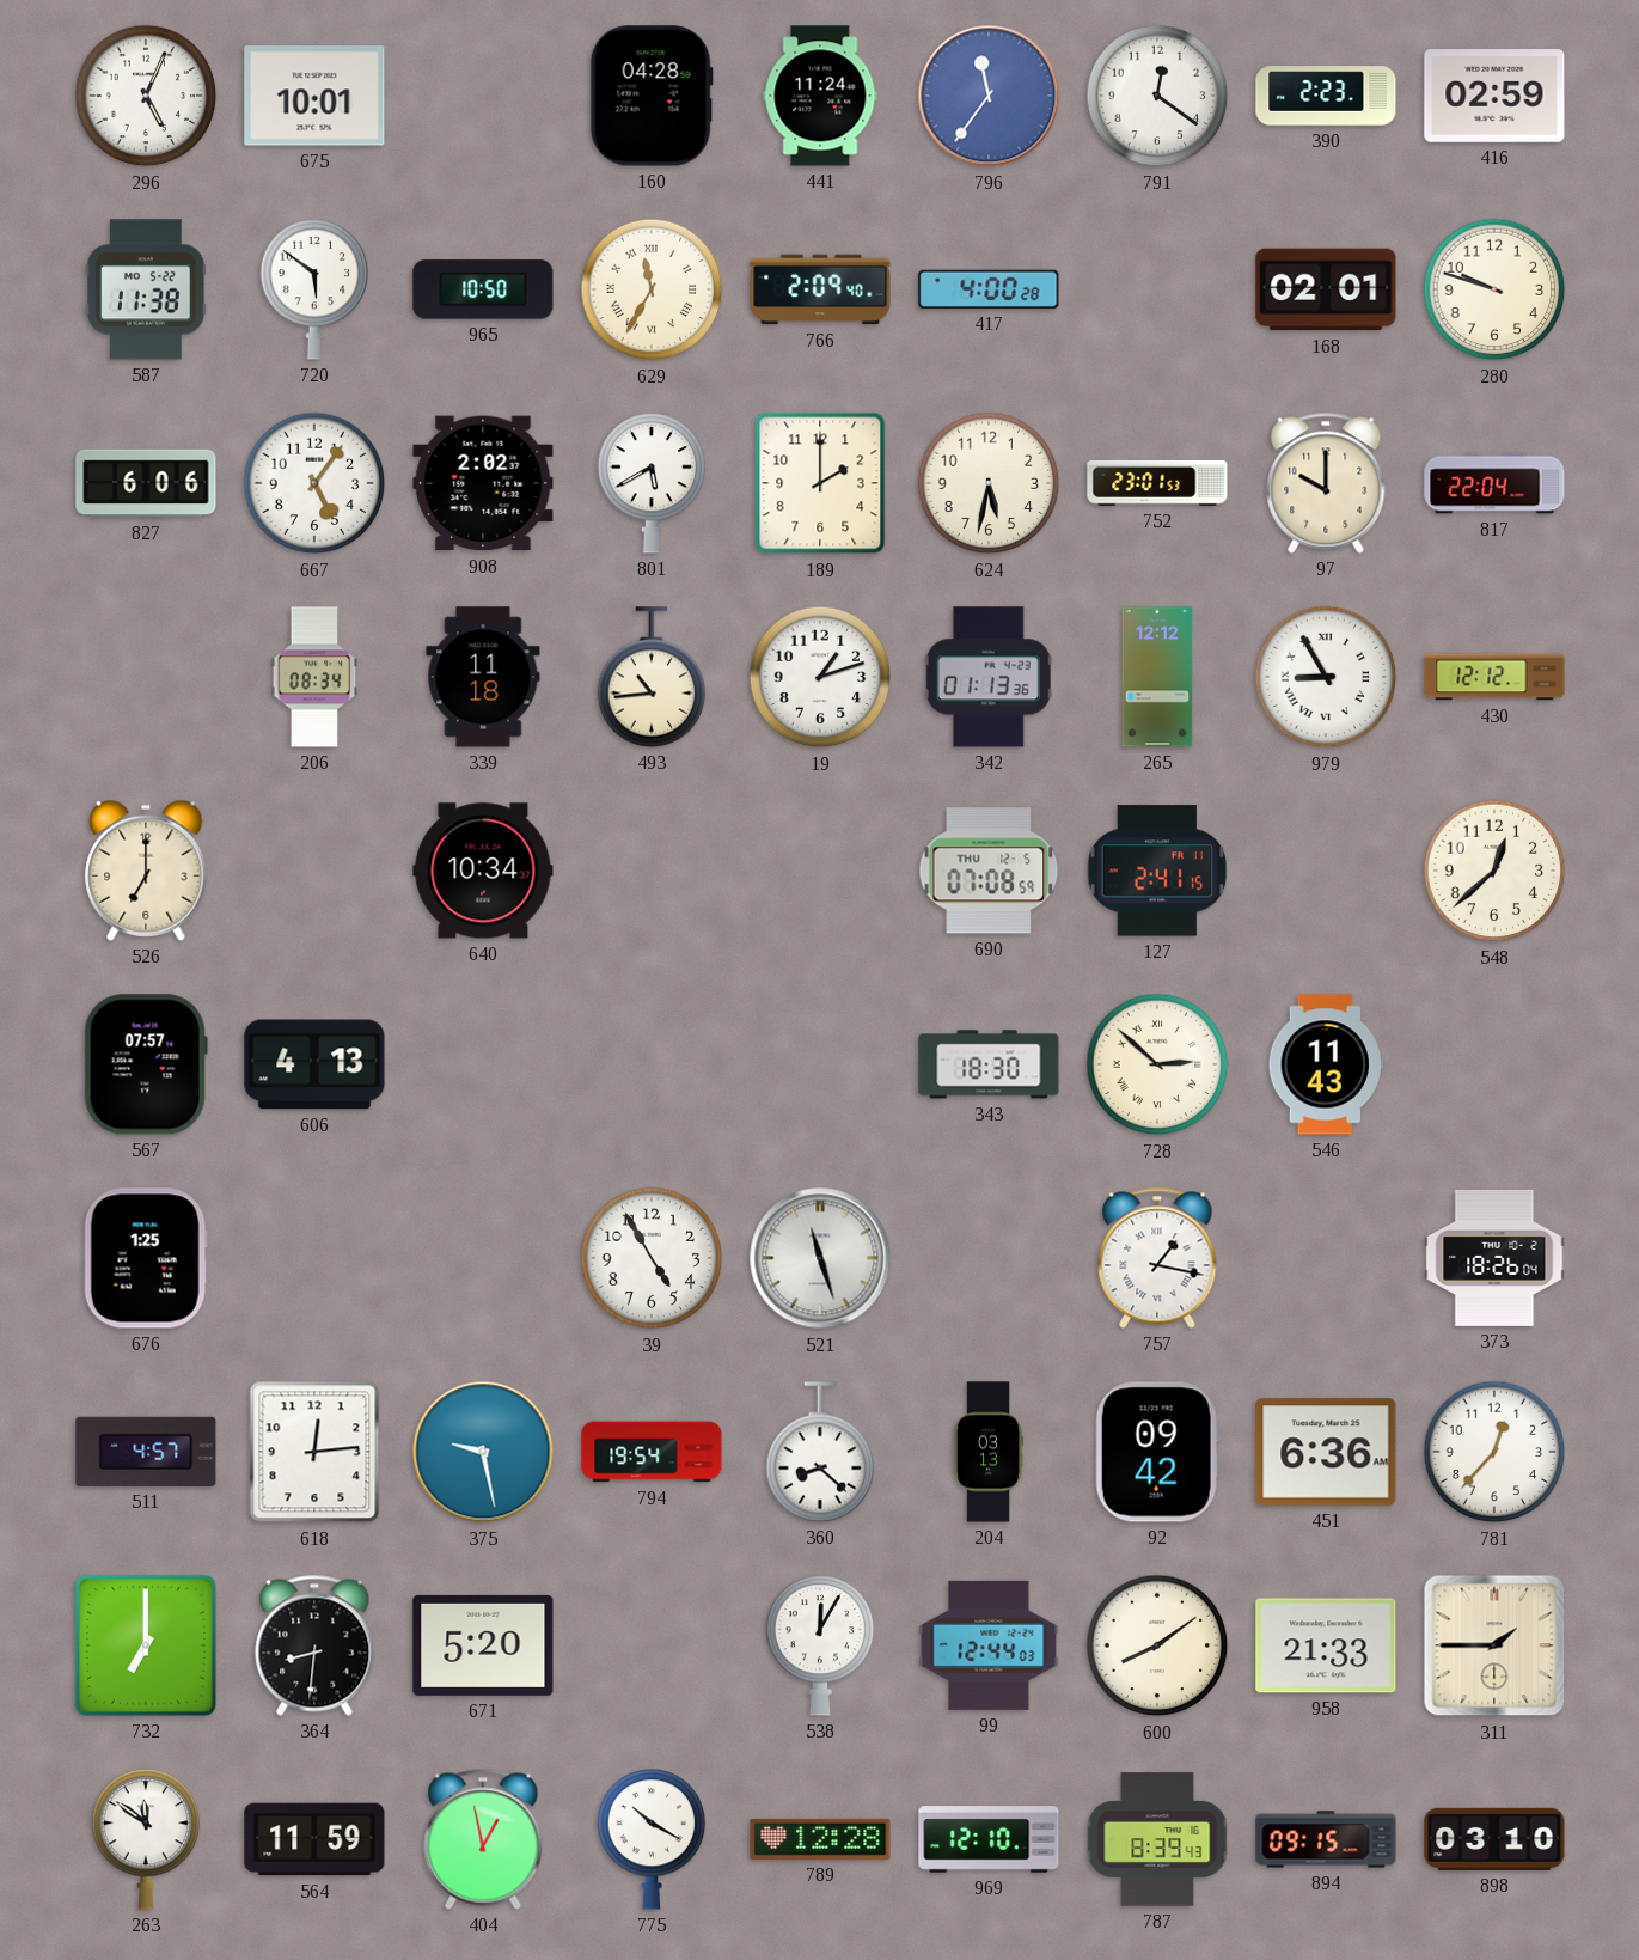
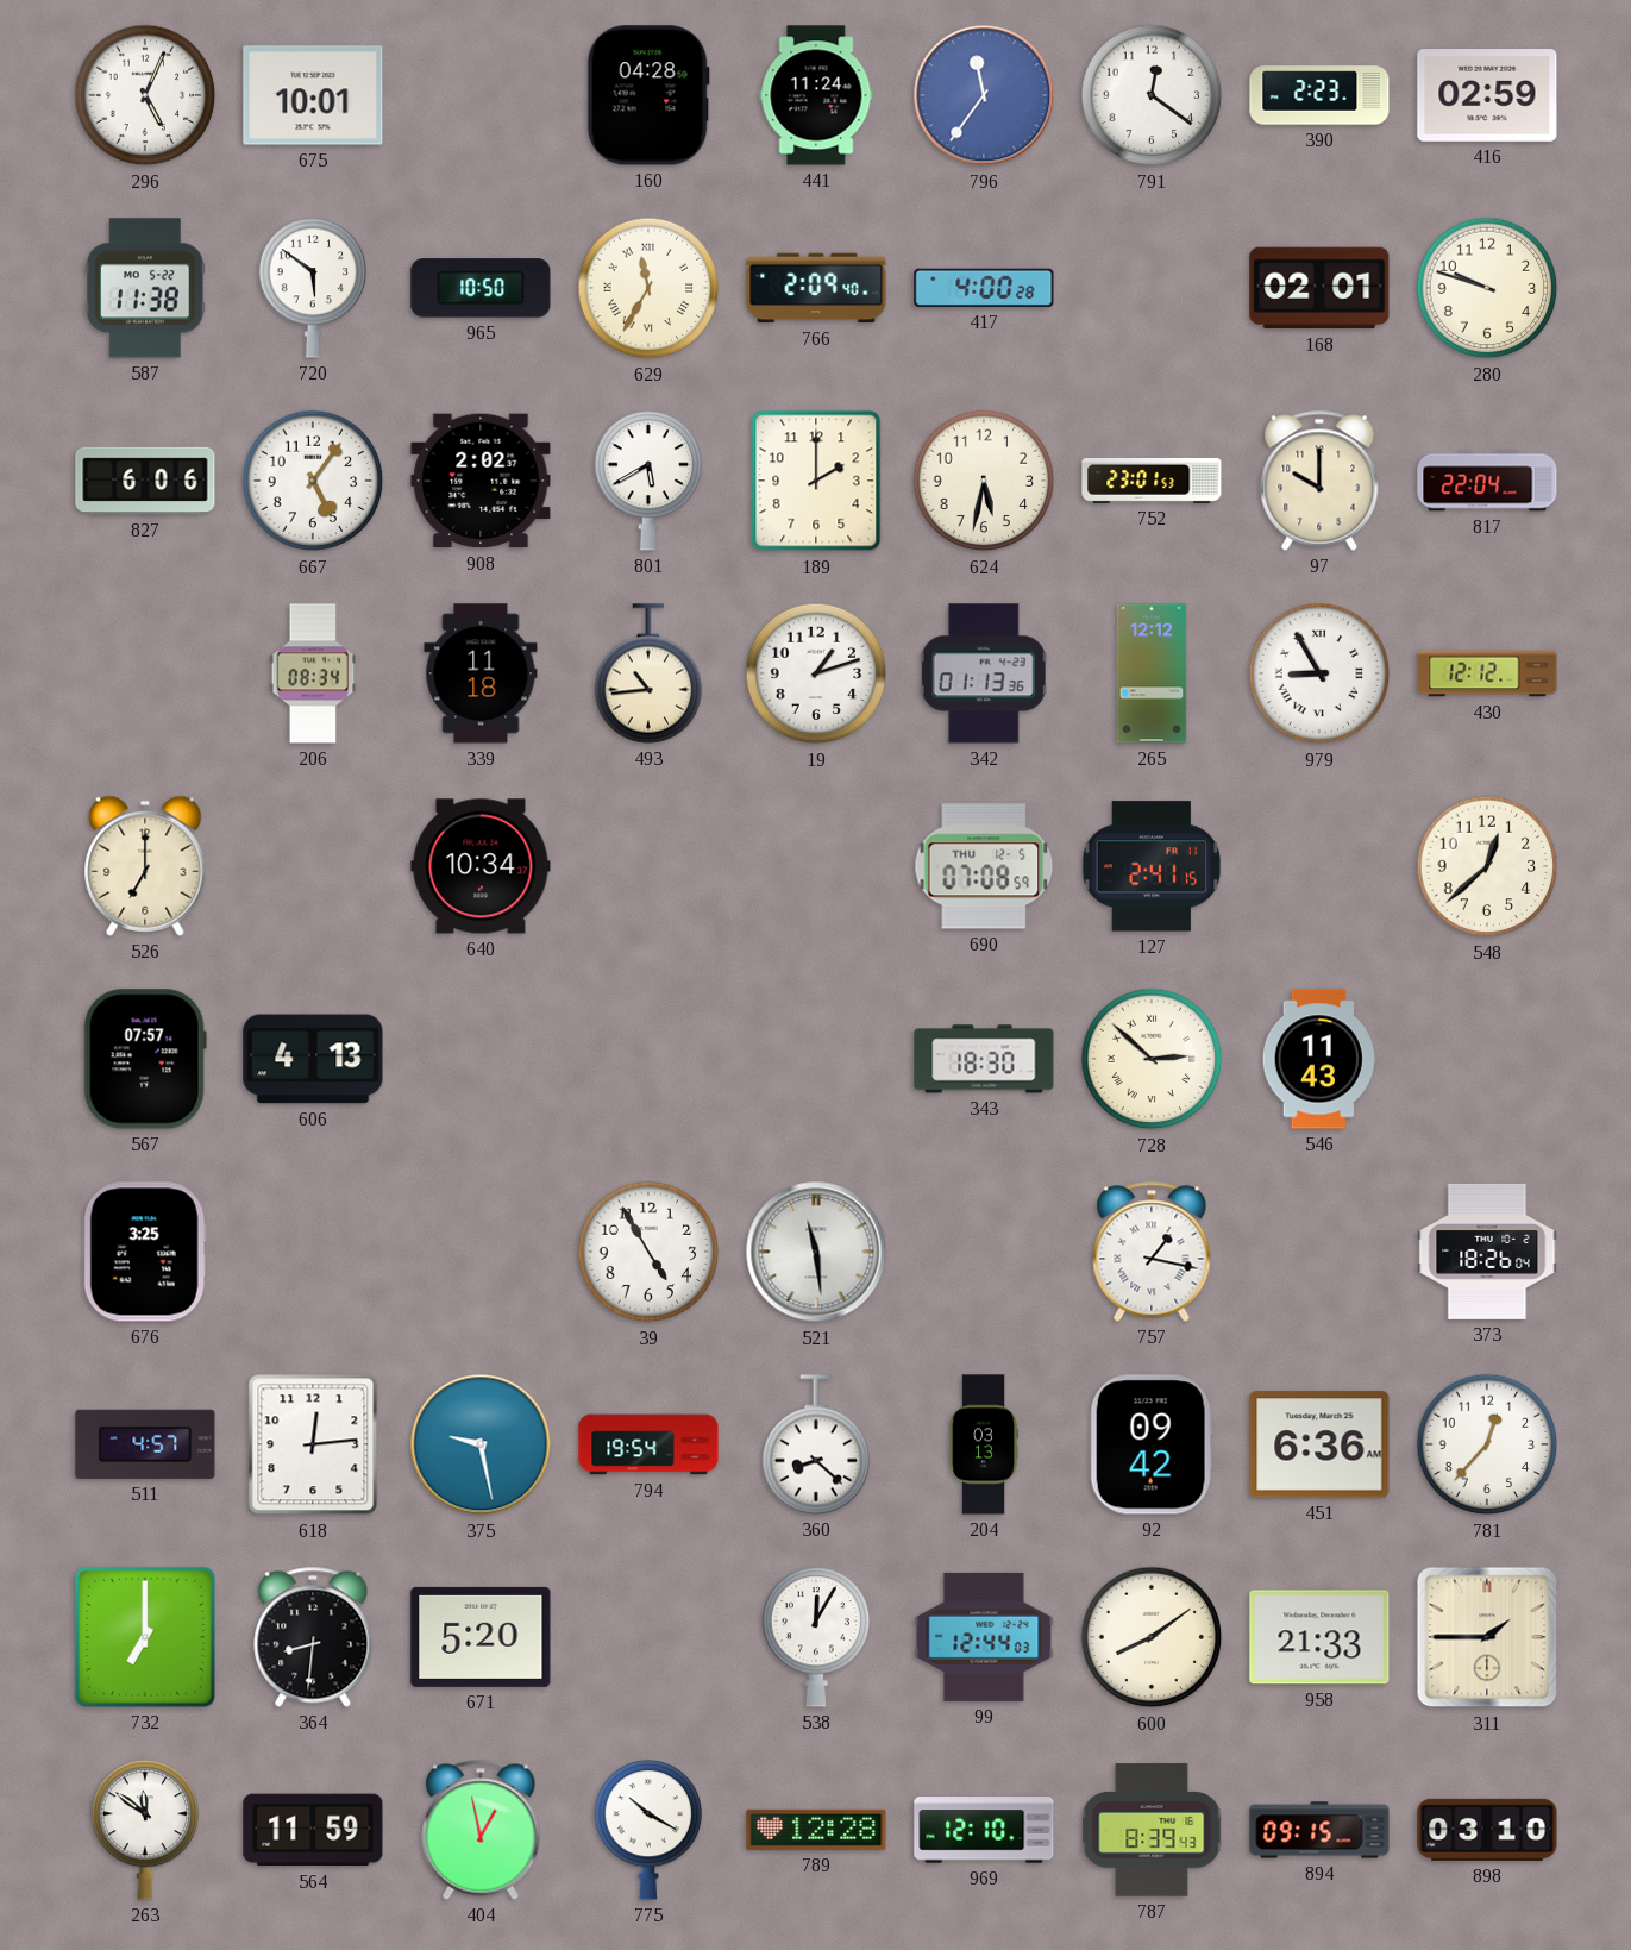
676: 1:25 -> 3:25
521: 11:27 -> 11:29
